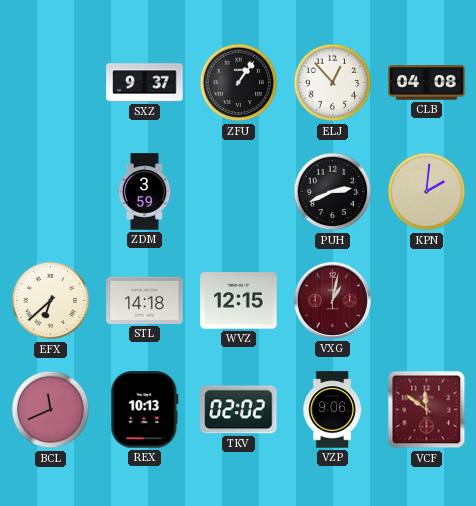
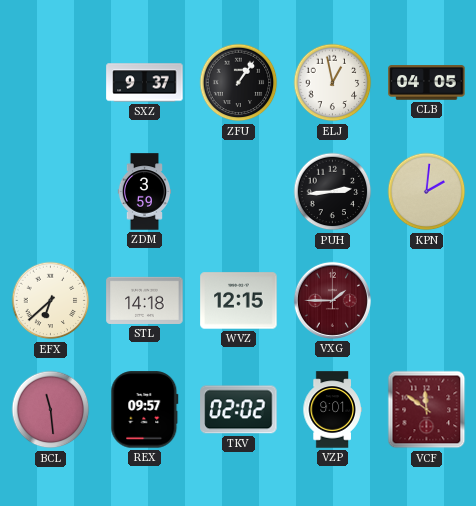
ELJ: 12:53 -> 12:58
CLB: 04:08 -> 04:05
PUH: 2:41 -> 2:44
VXG: 1:02 -> 1:45
BCL: 11:41 -> 11:29
REX: 10:13 -> 09:57
VZP: 9:06 -> 9:01
